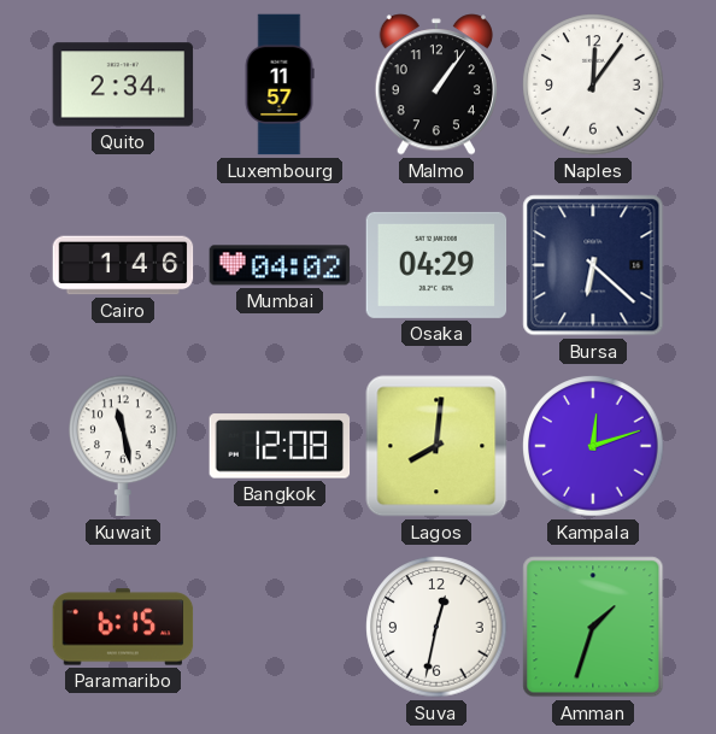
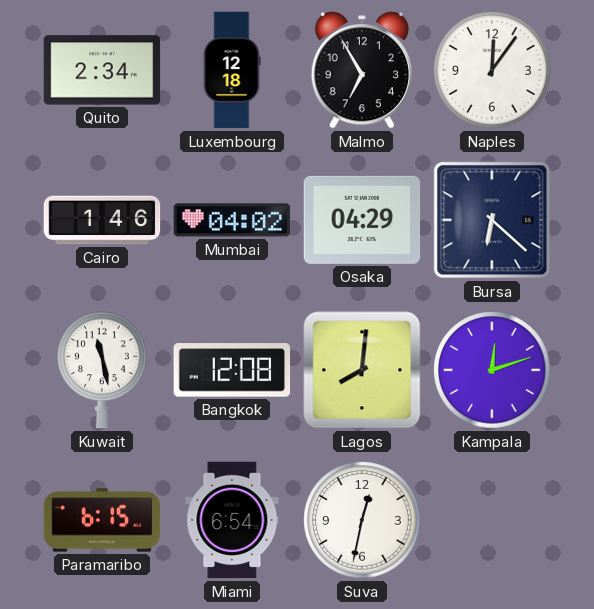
Luxembourg: 11:57 -> 12:18
Malmo: 1:06 -> 6:55
Miami: none -> 6:54
Amman: 1:33 -> none
